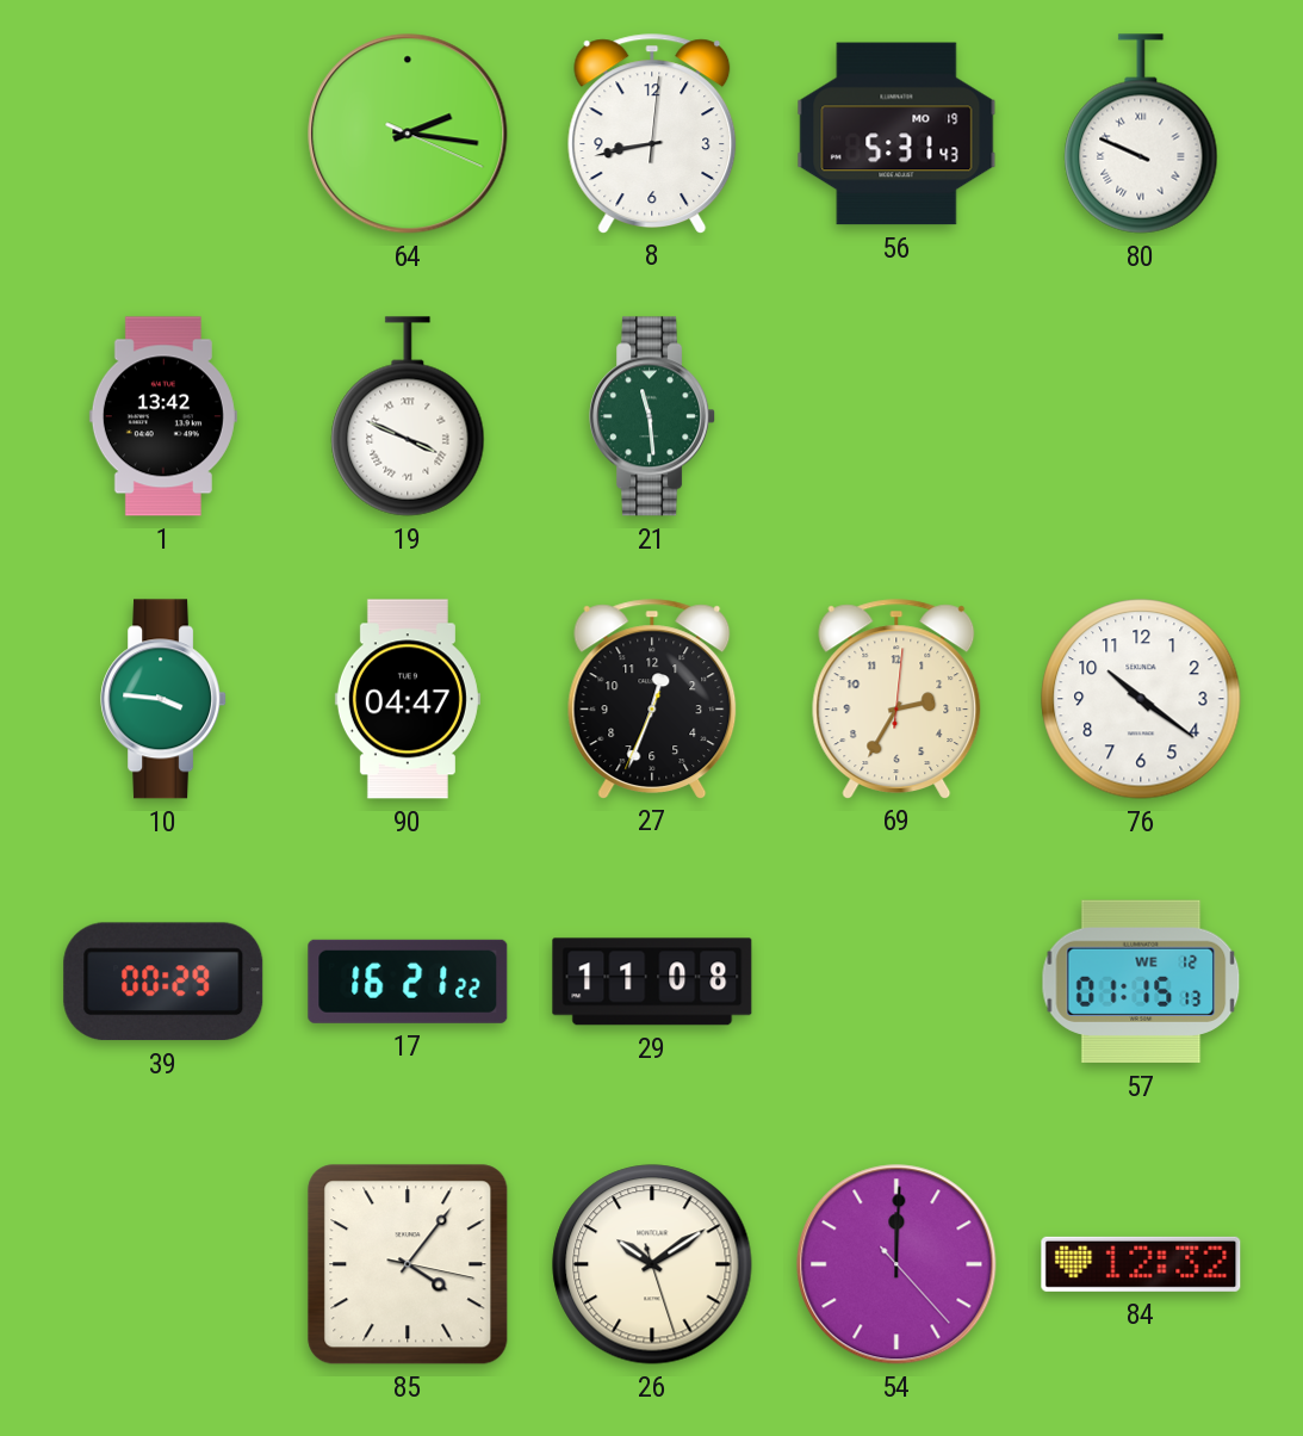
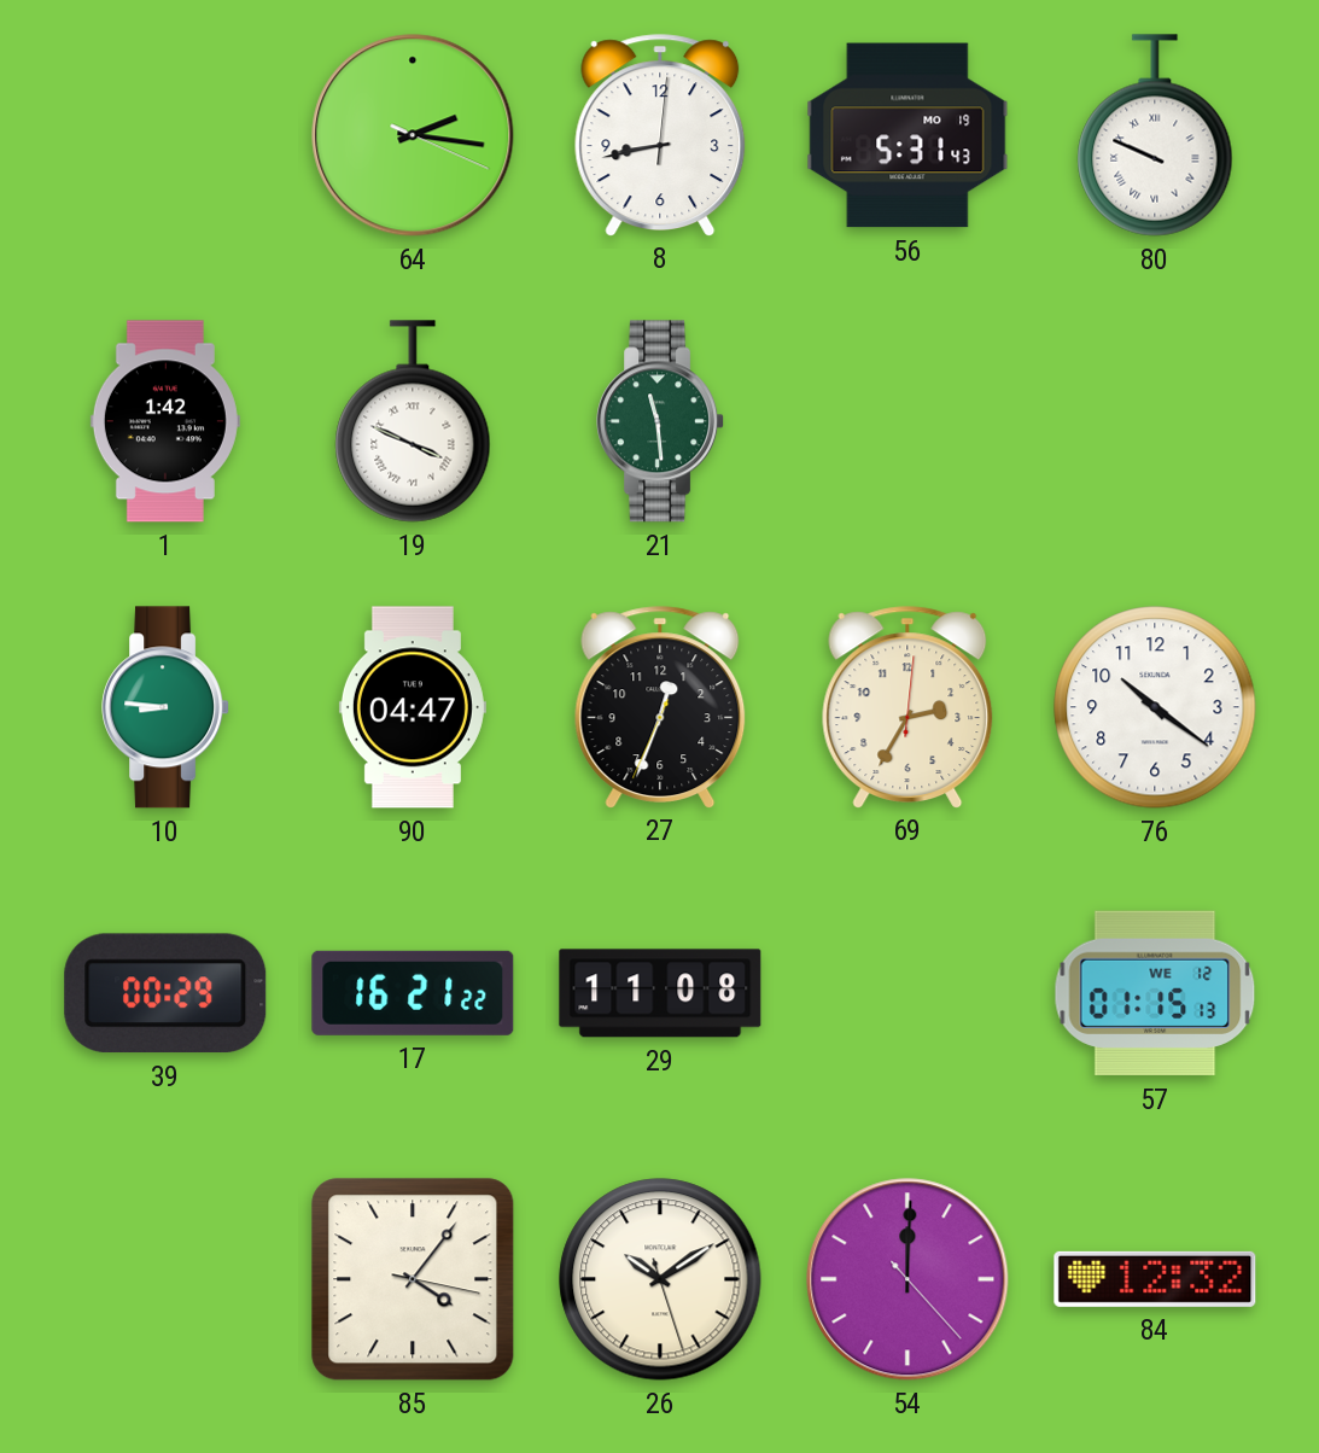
1: 13:42 -> 1:42
10: 3:46 -> 8:46
